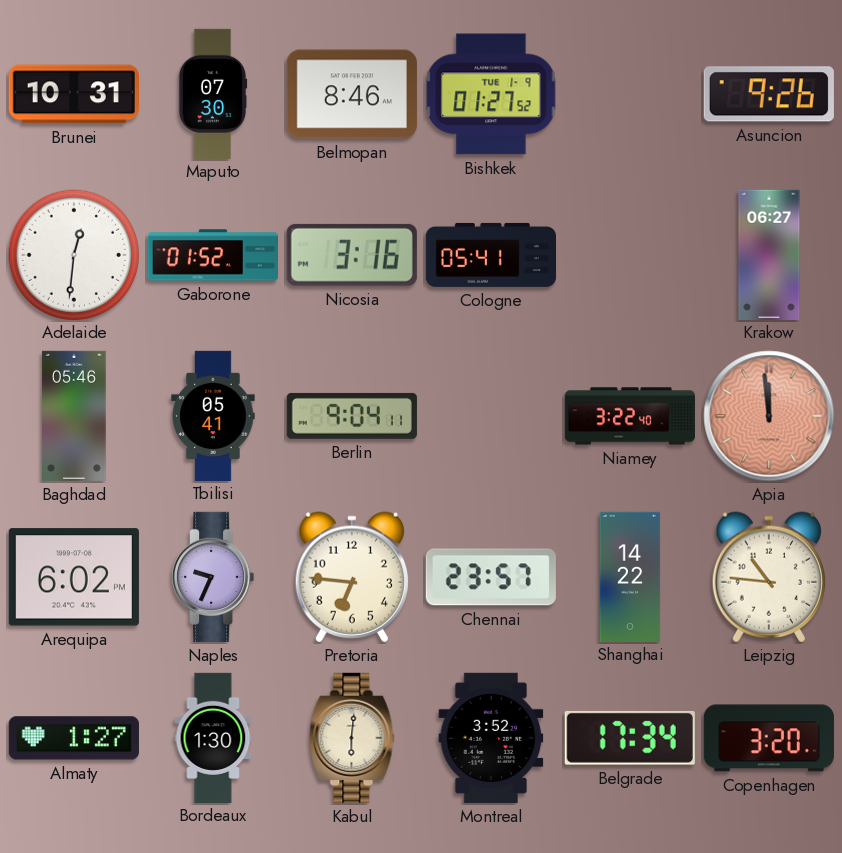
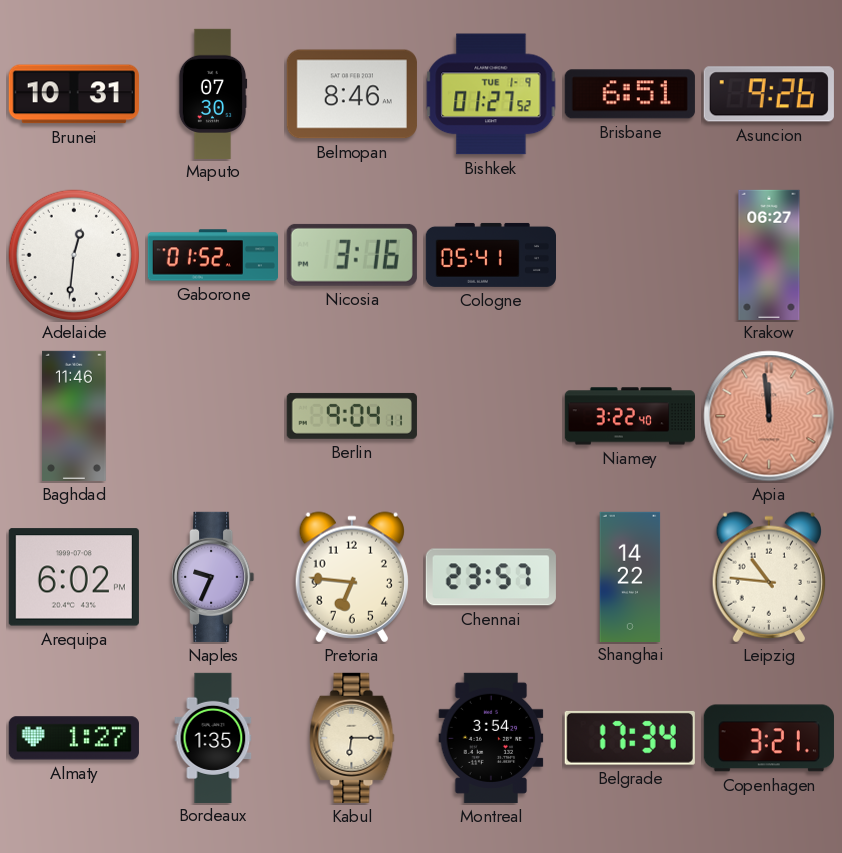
Brisbane: none -> 6:51
Baghdad: 05:46 -> 11:46
Tbilisi: 05:41 -> none
Bordeaux: 1:30 -> 1:35
Kabul: 6:01 -> 6:15
Montreal: 3:52 -> 3:54
Copenhagen: 3:20 -> 3:21
